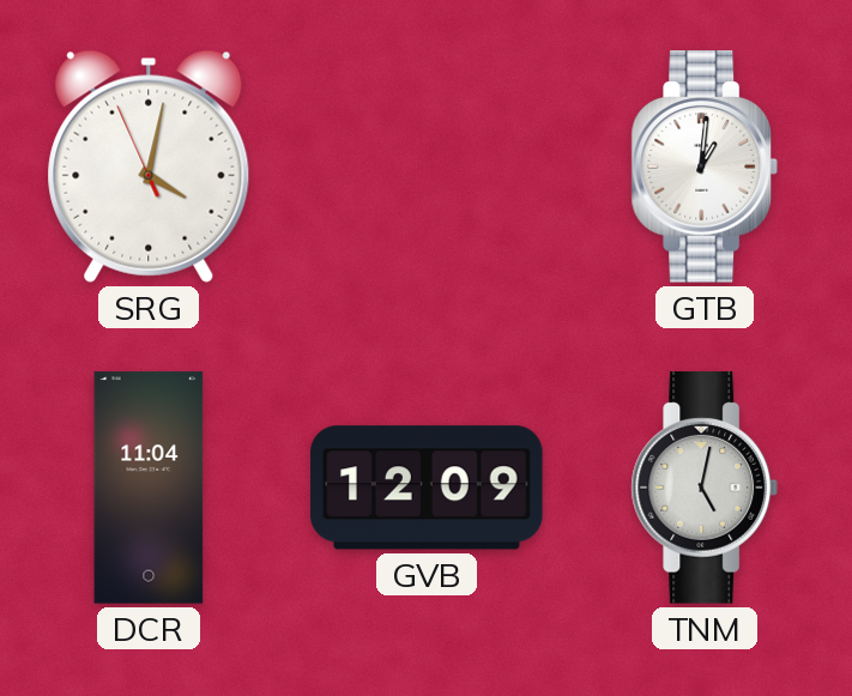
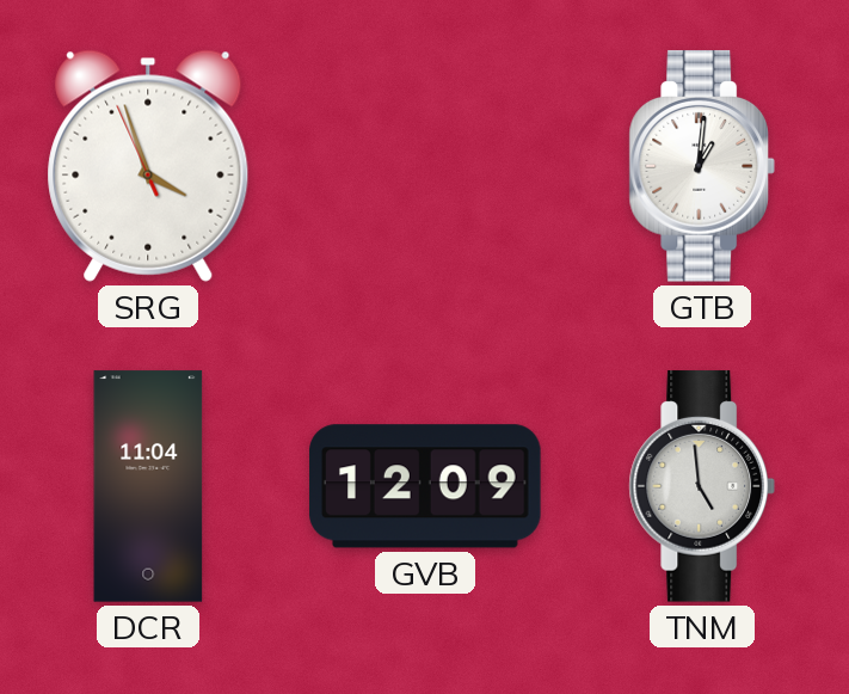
SRG: 4:01 -> 3:56
TNM: 5:02 -> 4:59
